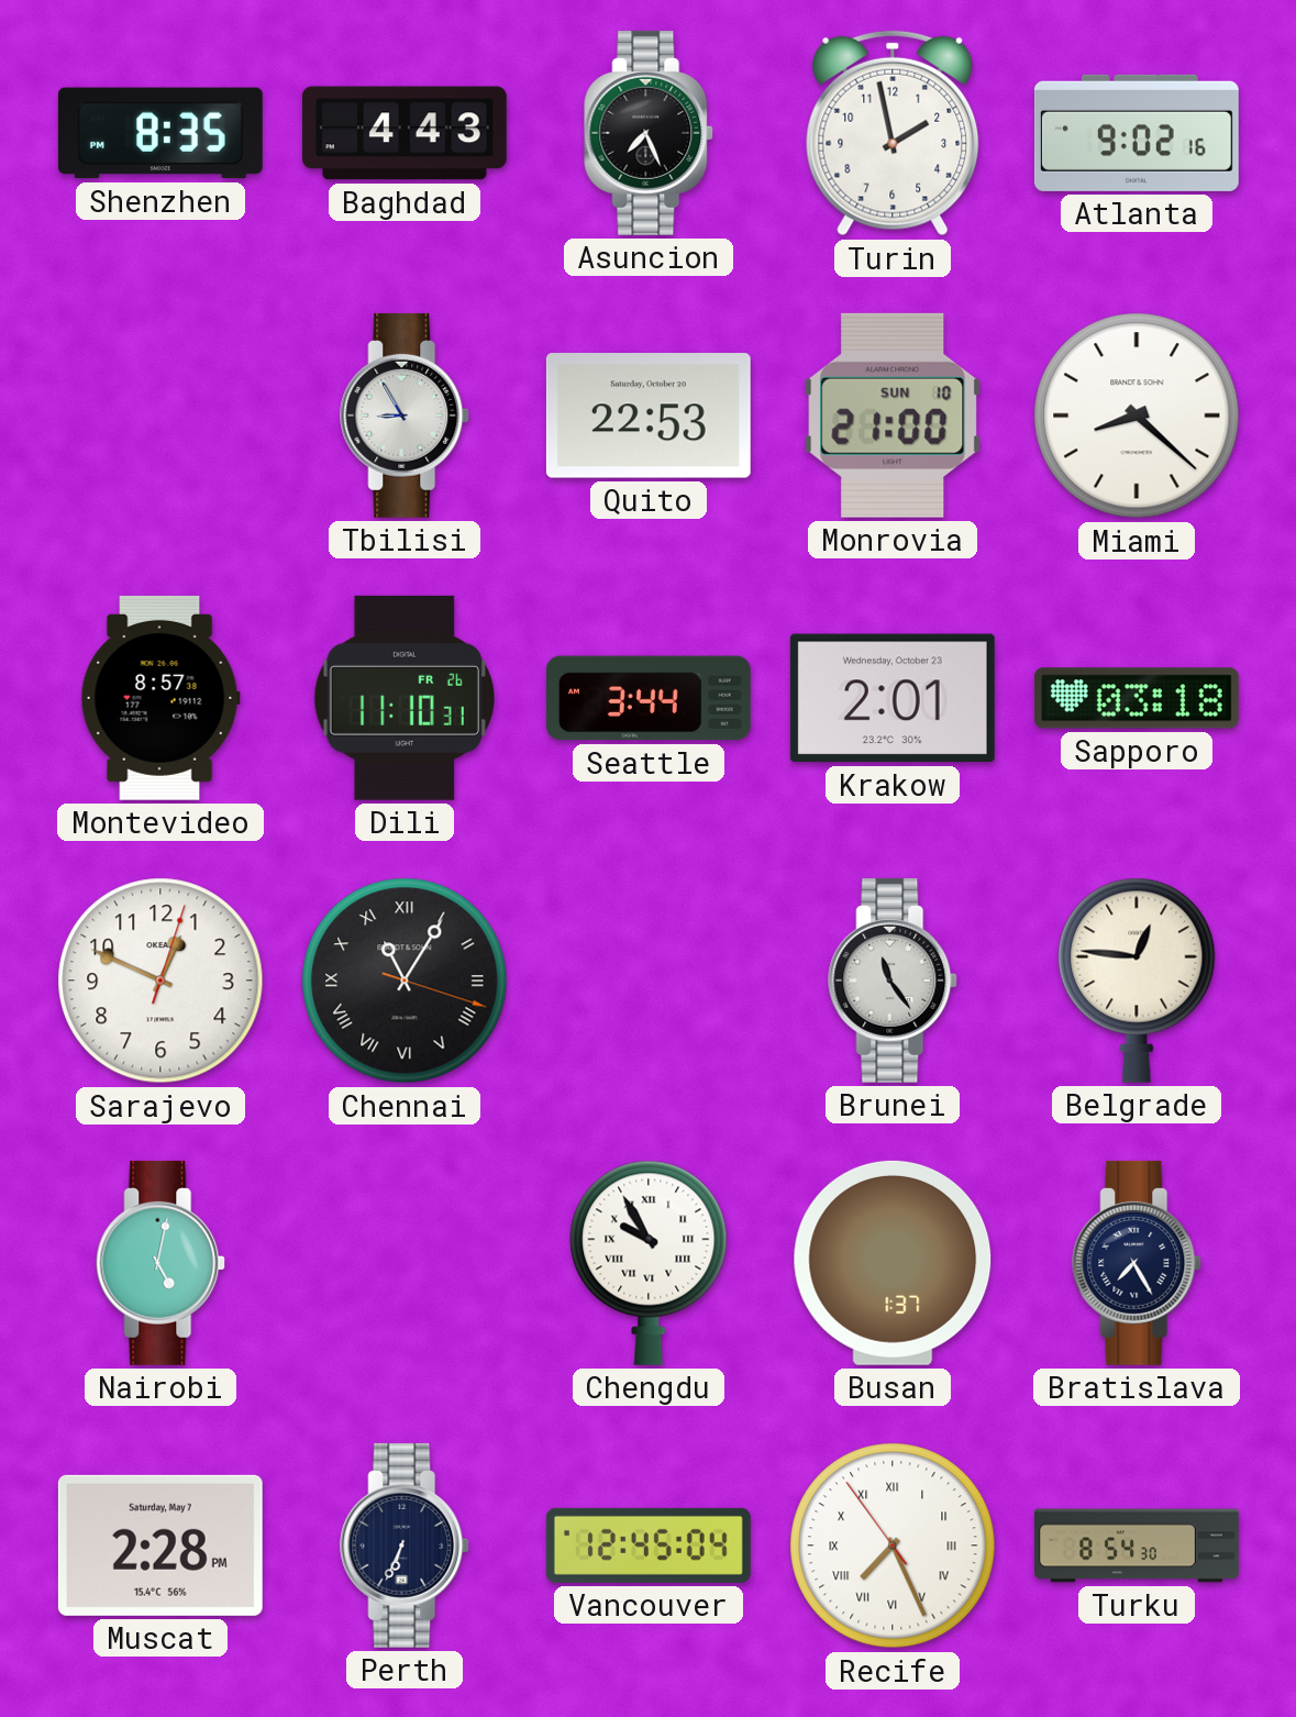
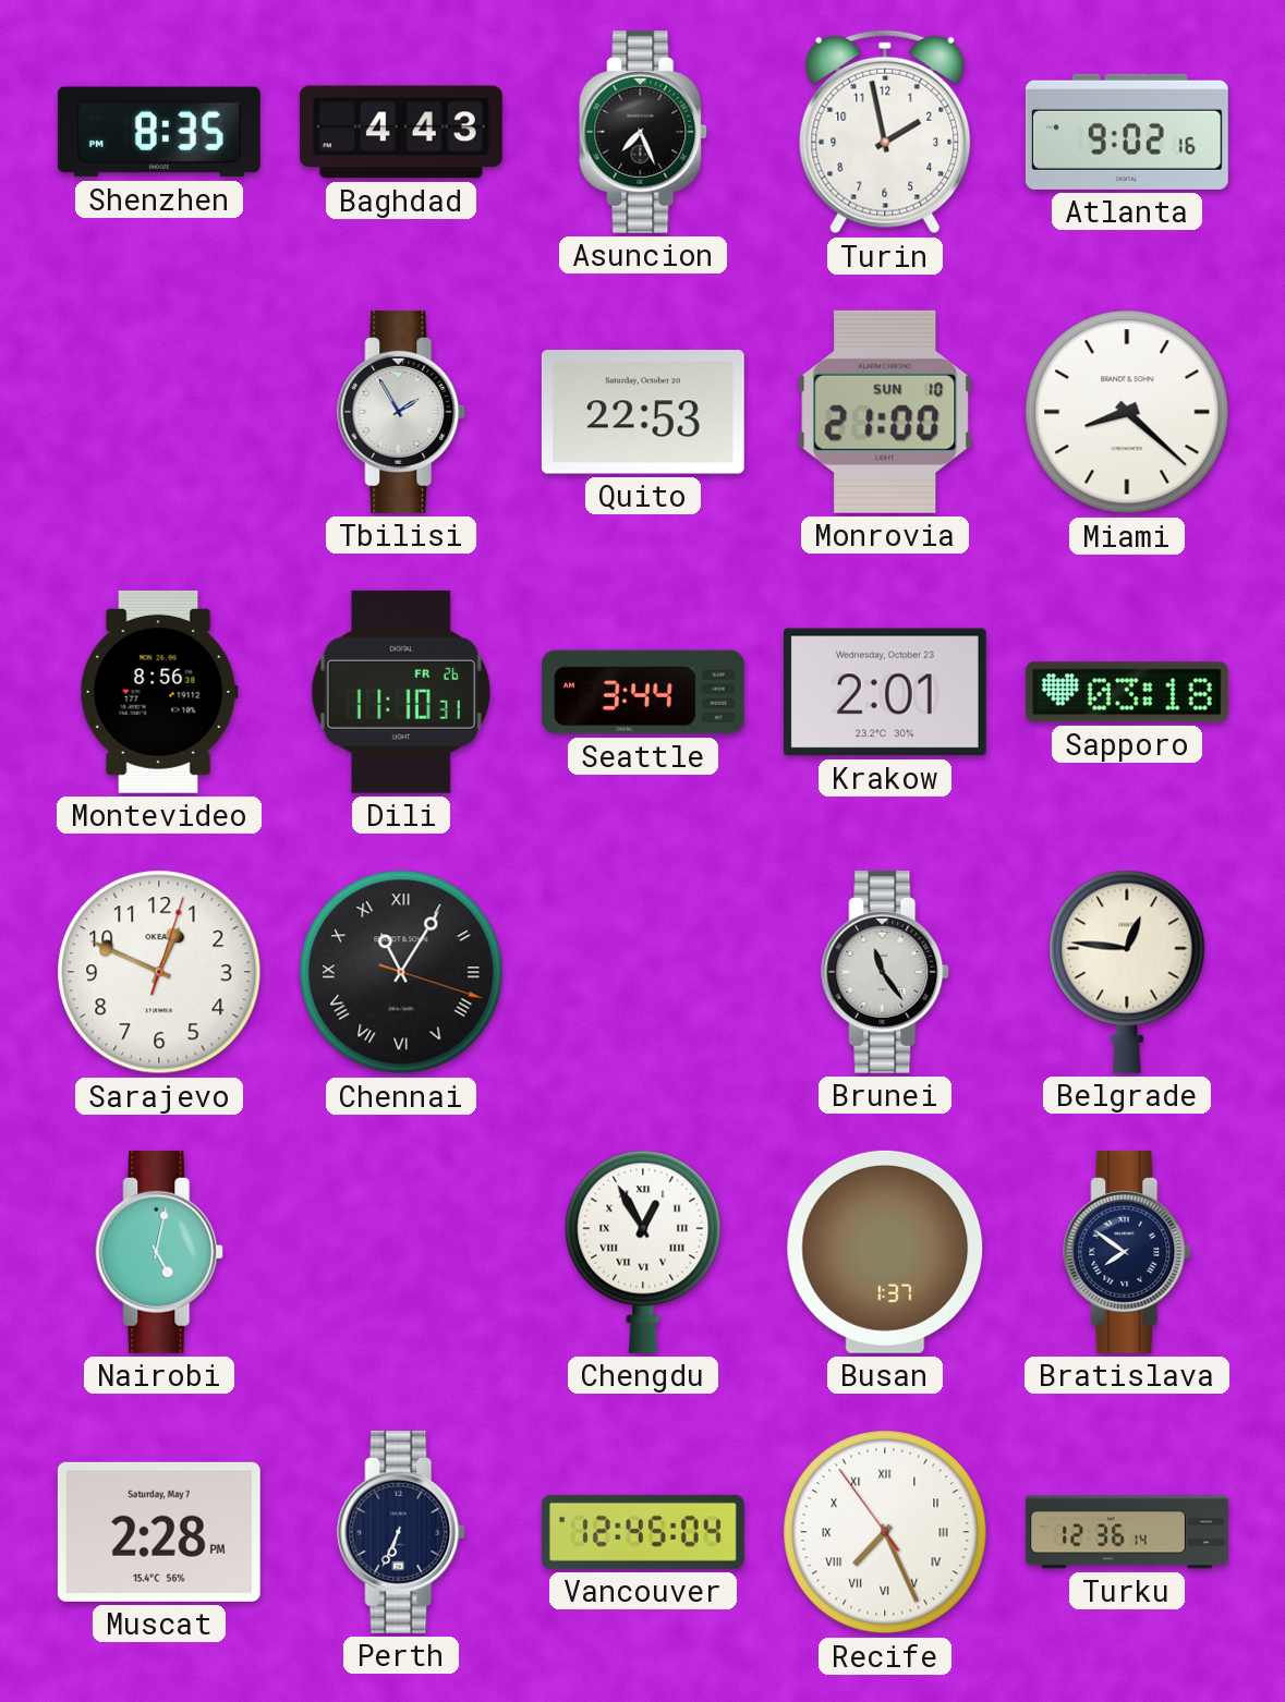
Tbilisi: 8:55 -> 1:55
Montevideo: 8:57 -> 8:56
Chengdu: 9:55 -> 12:55
Bratislava: 7:25 -> 7:51
Turku: 8:54 -> 12:36
